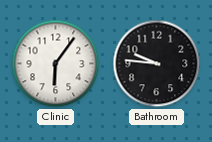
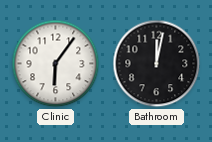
Bathroom: 9:46 -> 12:02
